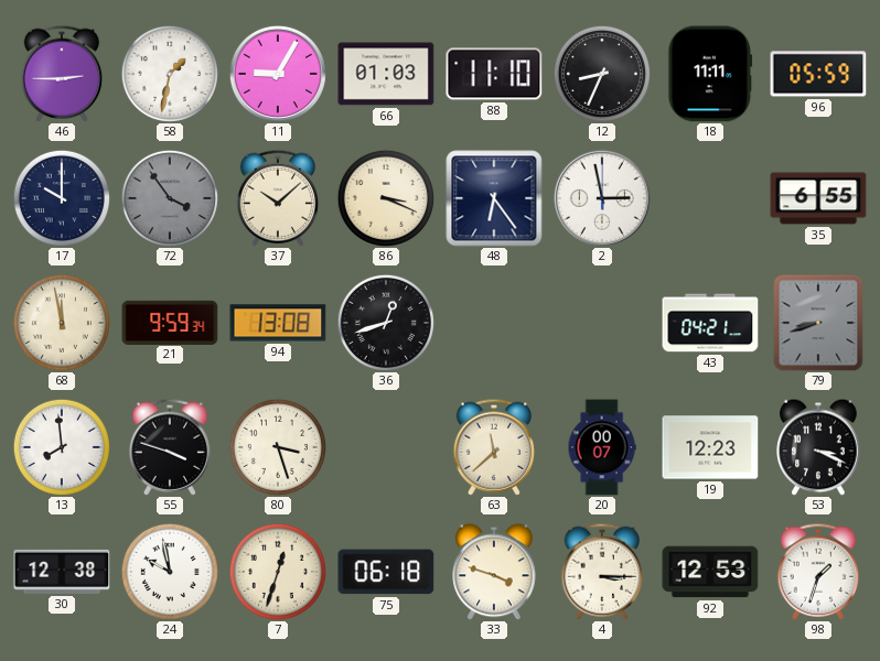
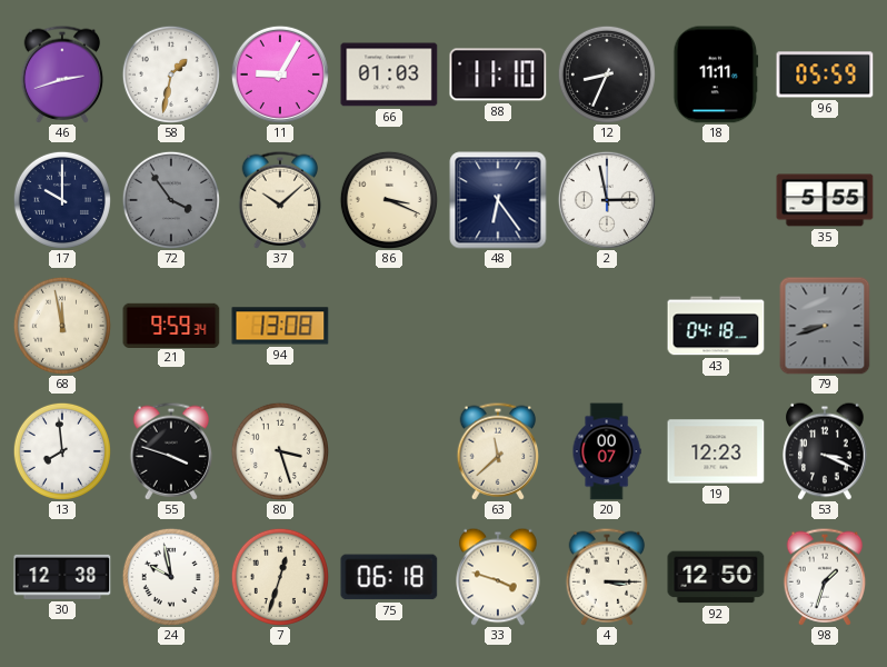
46: 2:45 -> 2:42
35: 6:55 -> 5:55
36: 12:42 -> none
43: 04:21 -> 04:18
92: 12:53 -> 12:50
